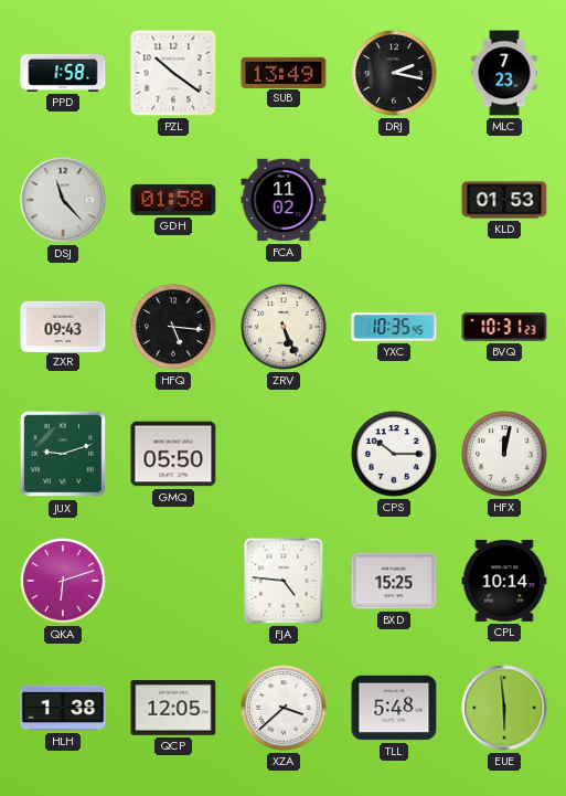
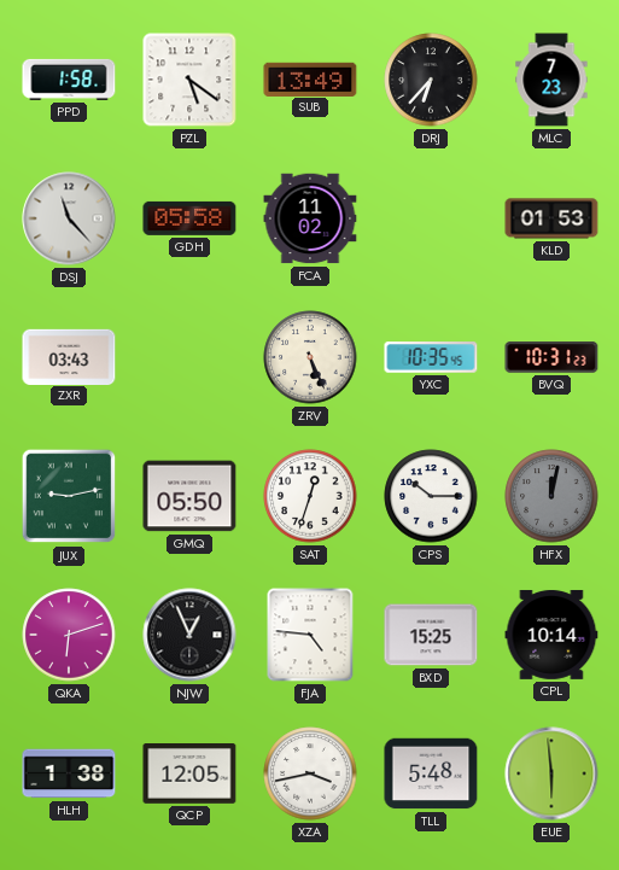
PZL: 10:21 -> 5:21
DRJ: 2:17 -> 6:37
GDH: 01:58 -> 05:58
ZXR: 09:43 -> 03:43
HFQ: 5:16 -> none
JUX: 9:12 -> 9:13
SAT: none -> 12:33
HFX dial: white -> grey
NJW: none -> 12:56
XZA: 3:38 -> 3:43
